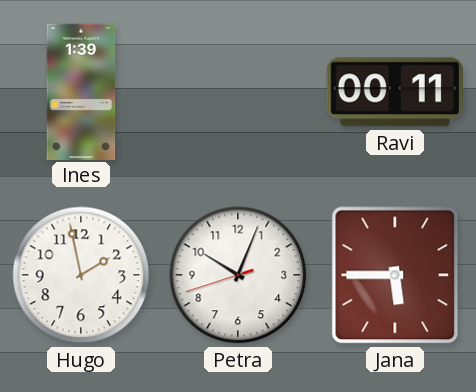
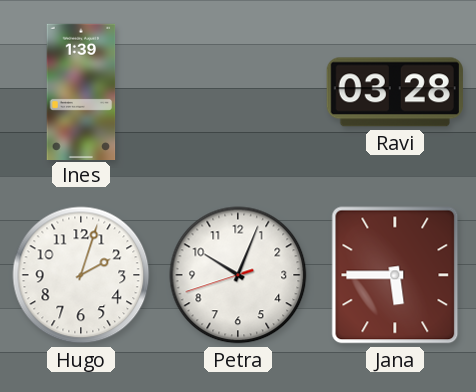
Ravi: 00:11 -> 03:28
Hugo: 1:58 -> 2:03
